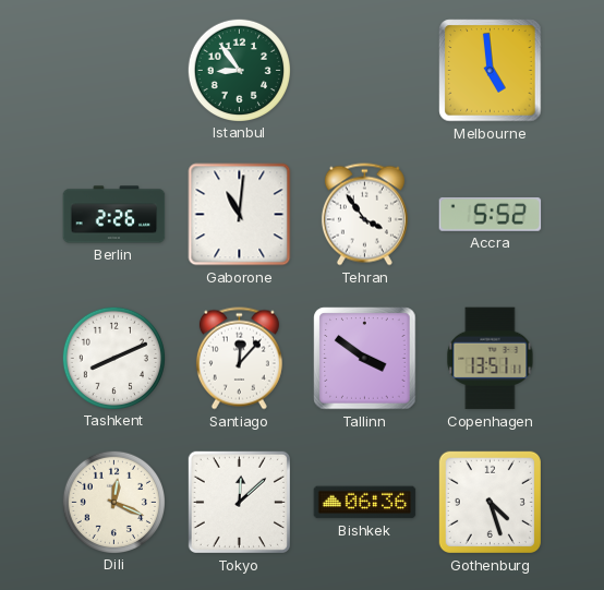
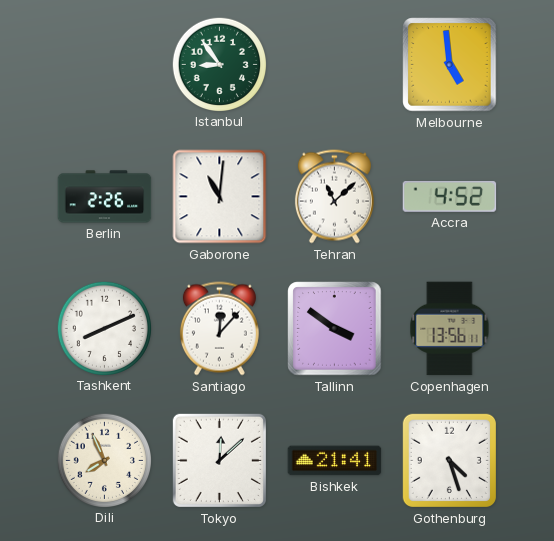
Tehran: 3:54 -> 11:08
Accra: 5:52 -> 4:52
Copenhagen: 13:51 -> 13:56
Dili: 12:19 -> 7:56
Bishkek: 06:36 -> 21:41
